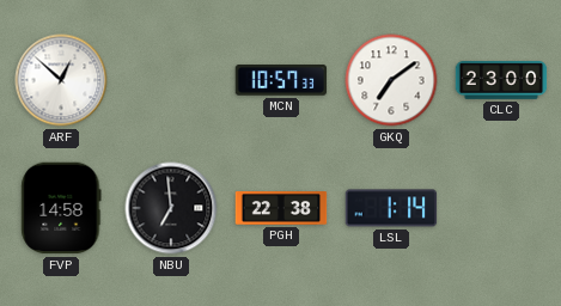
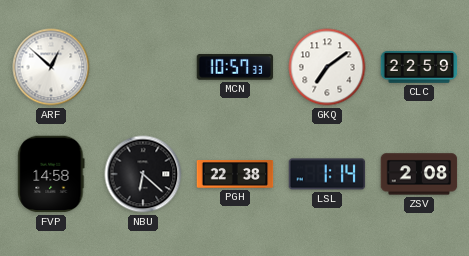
CLC: 23:00 -> 22:59
NBU: 6:59 -> 6:22
ZSV: none -> 2:08
